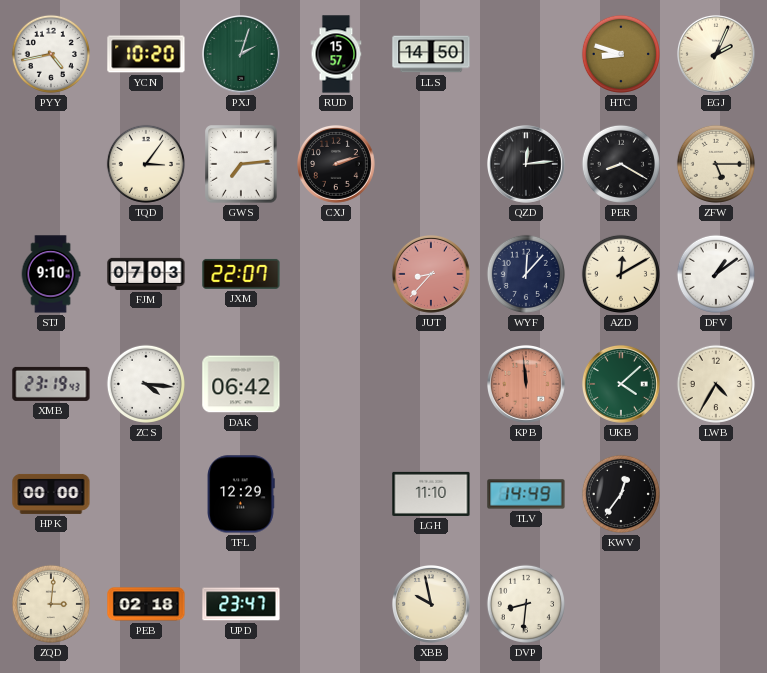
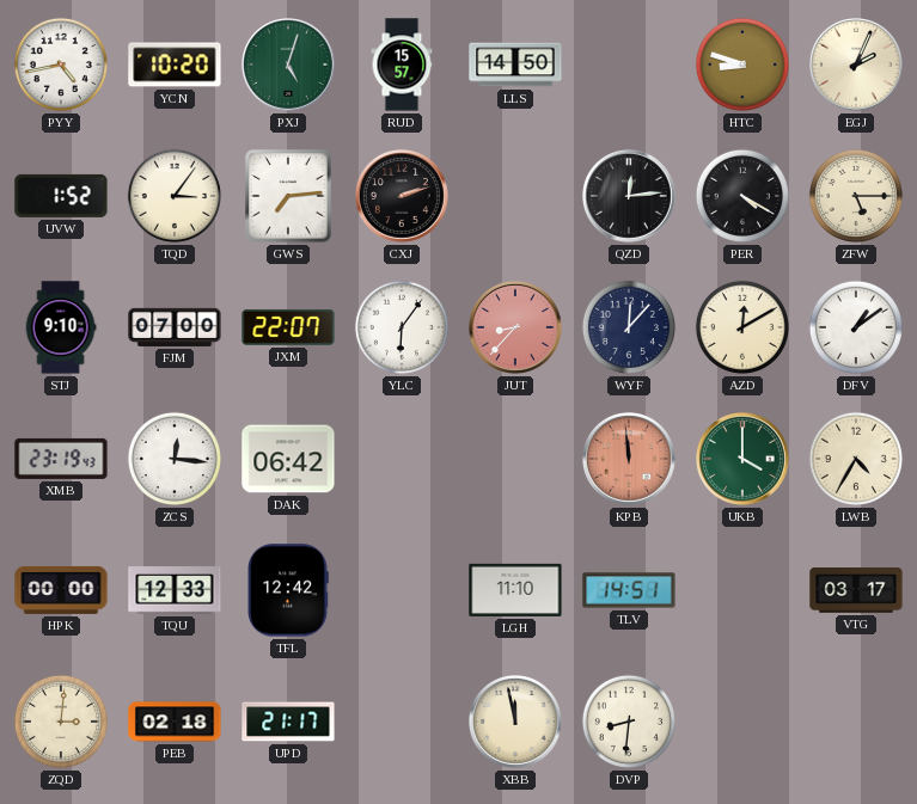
PXJ: 2:03 -> 5:03
UVW: none -> 1:52
PER: 8:20 -> 4:20
FJM: 07:03 -> 07:00
YLC: none -> 6:06
ZCS: 4:16 -> 12:16
UKB: 4:08 -> 4:00
TQU: none -> 12:33
TFL: 12:29 -> 12:42
TLV: 14:49 -> 14:51
KWV: 12:36 -> none
VTG: none -> 03:17
UPD: 23:47 -> 21:17
XBB: 9:58 -> 11:58
